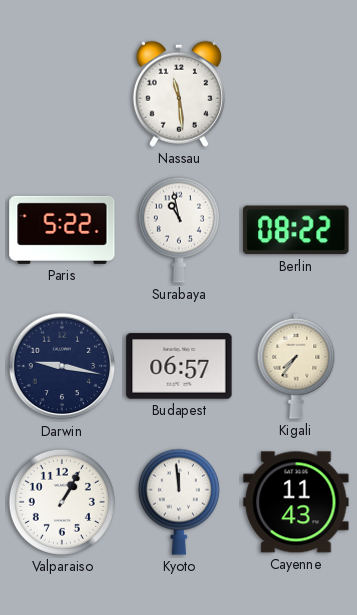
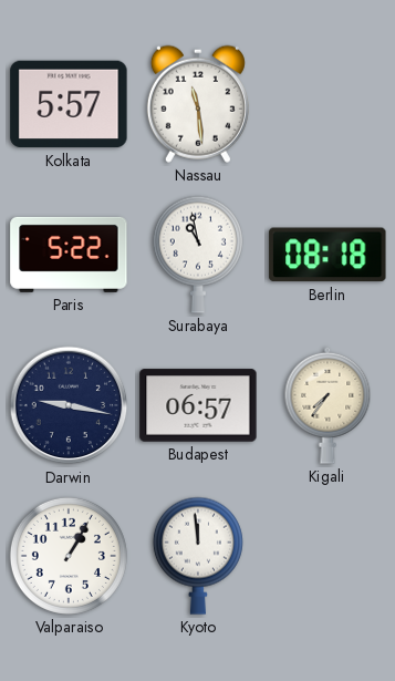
Kolkata: none -> 5:57
Berlin: 08:22 -> 08:18
Cayenne: 11:43 -> none
